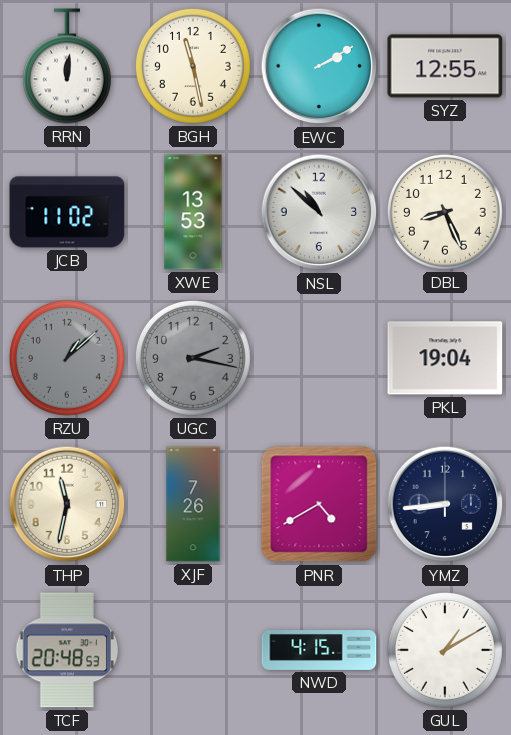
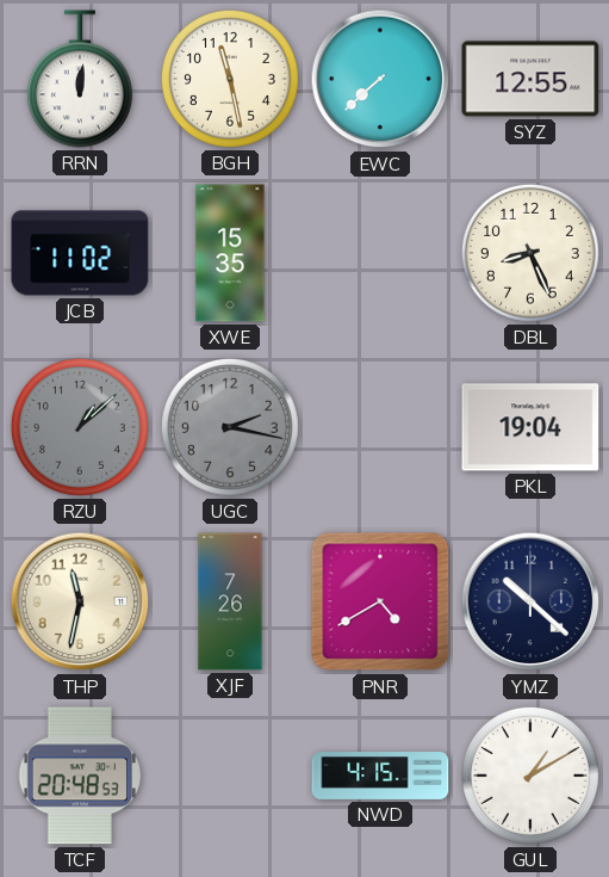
EWC: 2:10 -> 7:38
XWE: 13:53 -> 15:35
NSL: 10:52 -> none
YMZ: 8:44 -> 10:22
